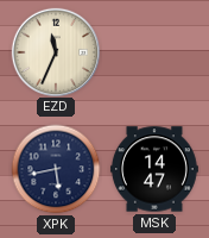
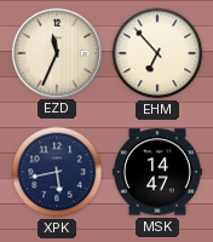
EHM: none -> 6:53
